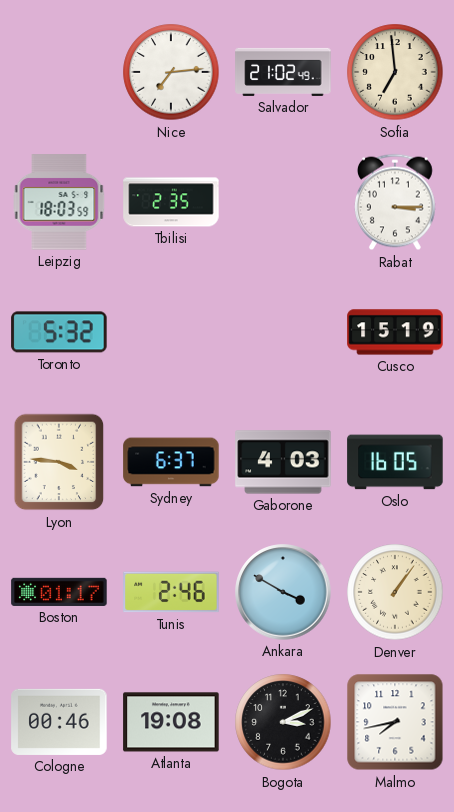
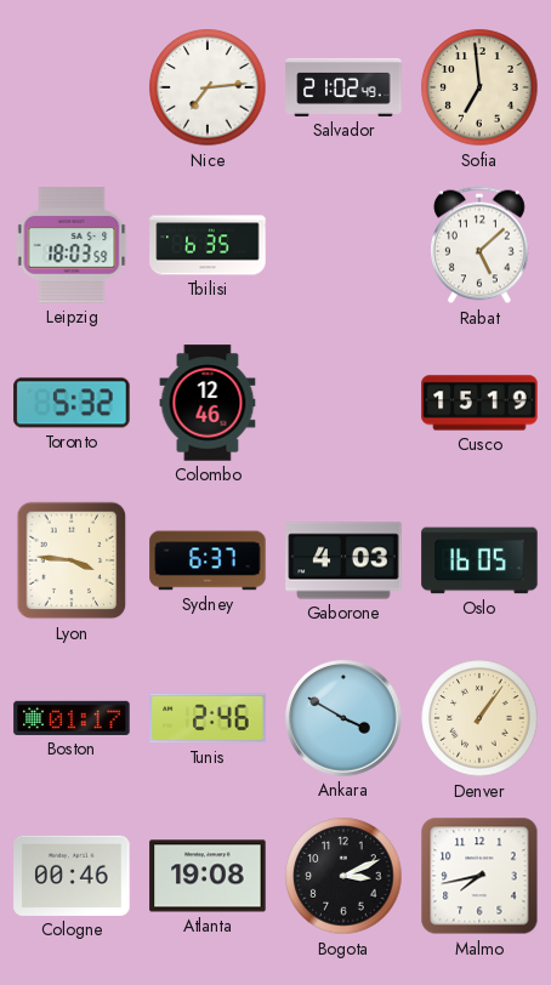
Tbilisi: 2:35 -> 6:35
Rabat: 3:15 -> 5:08
Colombo: none -> 12:46
